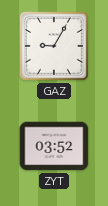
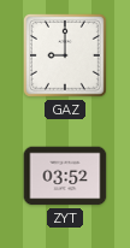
GAZ: 9:05 -> 9:00
